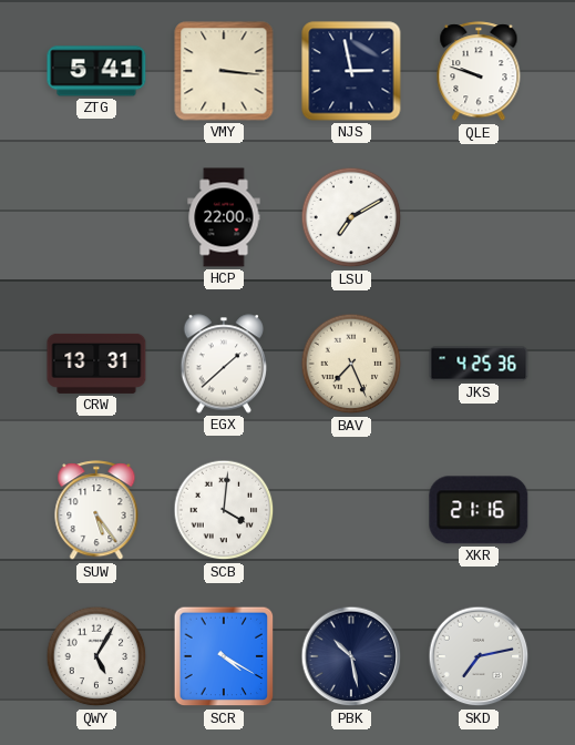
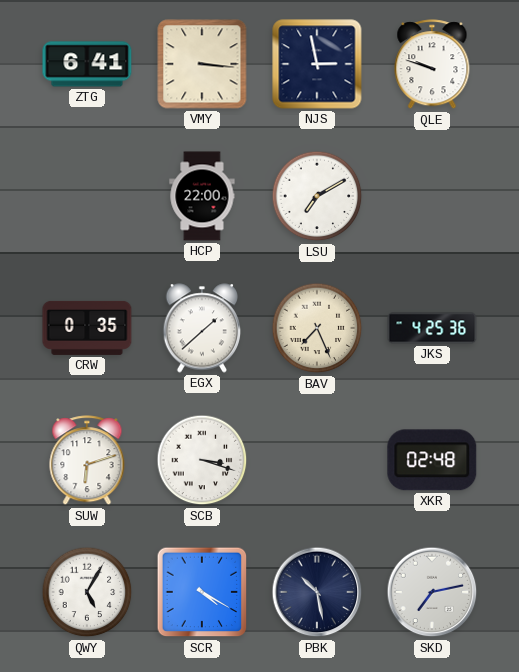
ZTG: 5:41 -> 6:41
CRW: 13:31 -> 0:35
SUW: 5:24 -> 6:12
SCB: 4:01 -> 3:18
XKR: 21:16 -> 02:48
